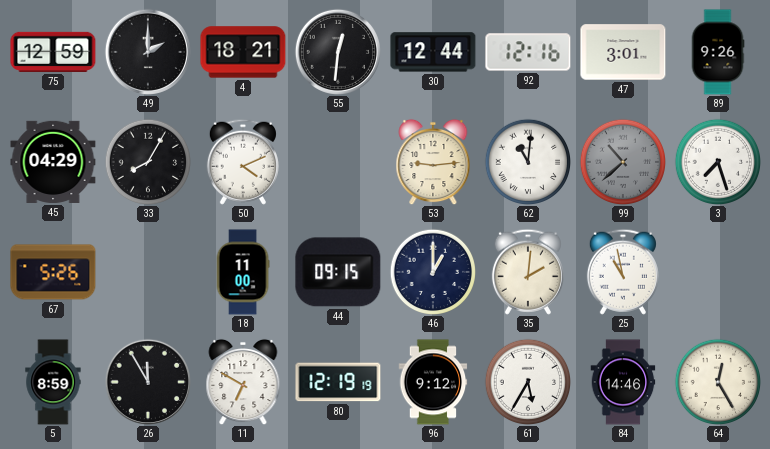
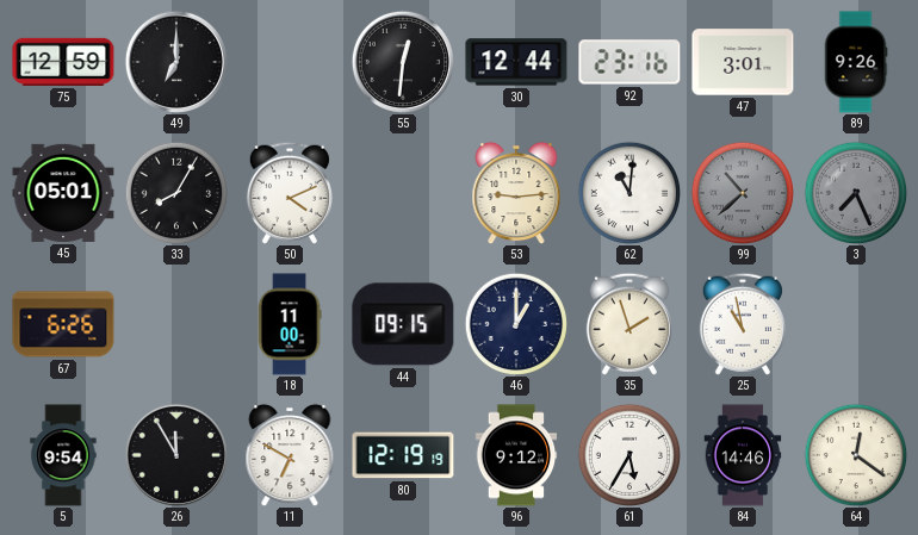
49: 2:00 -> 7:00
4: 18:21 -> none
92: 12:16 -> 23:16
45: 04:29 -> 05:01
3: 7:27 -> 7:26
3 dial: white -> grey
67: 5:26 -> 6:26
35: 2:01 -> 1:57
5: 8:59 -> 9:54
64: 12:25 -> 12:21
